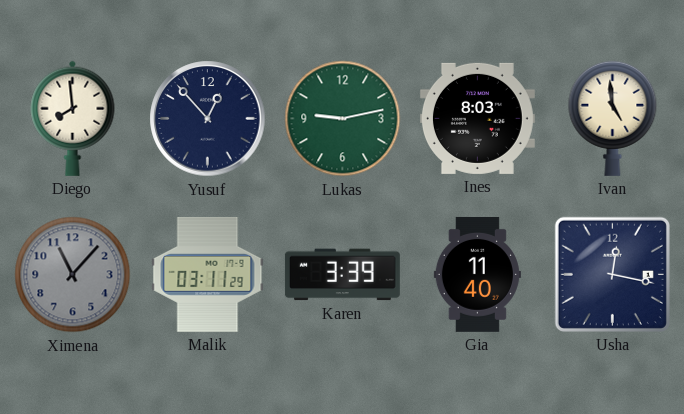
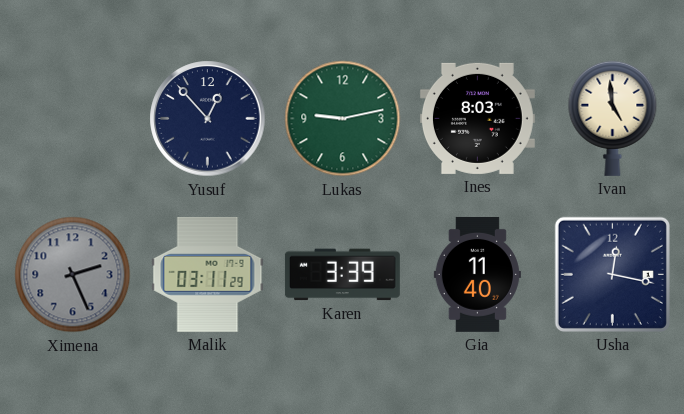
Diego: 7:59 -> none
Ximena: 11:07 -> 2:26
